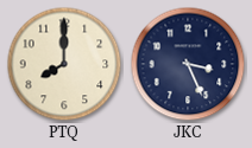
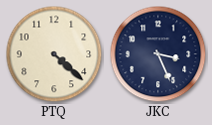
PTQ: 8:00 -> 4:22
